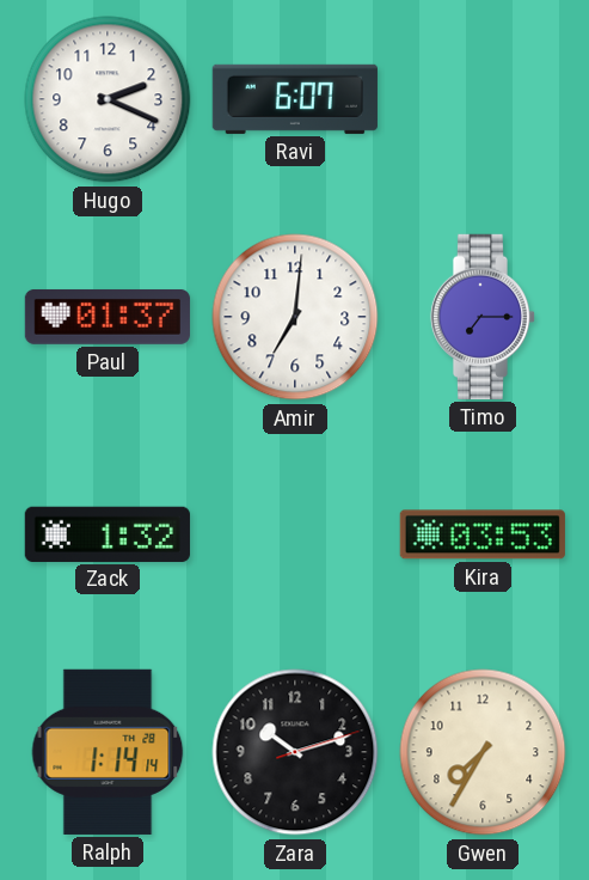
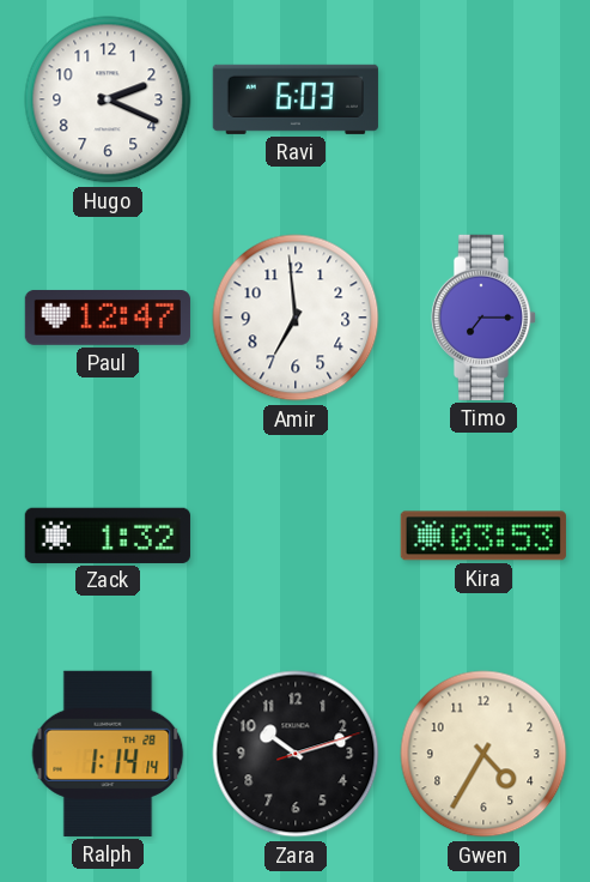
Ravi: 6:07 -> 6:03
Paul: 01:37 -> 12:47
Amir: 7:01 -> 6:59
Gwen: 7:35 -> 4:35
